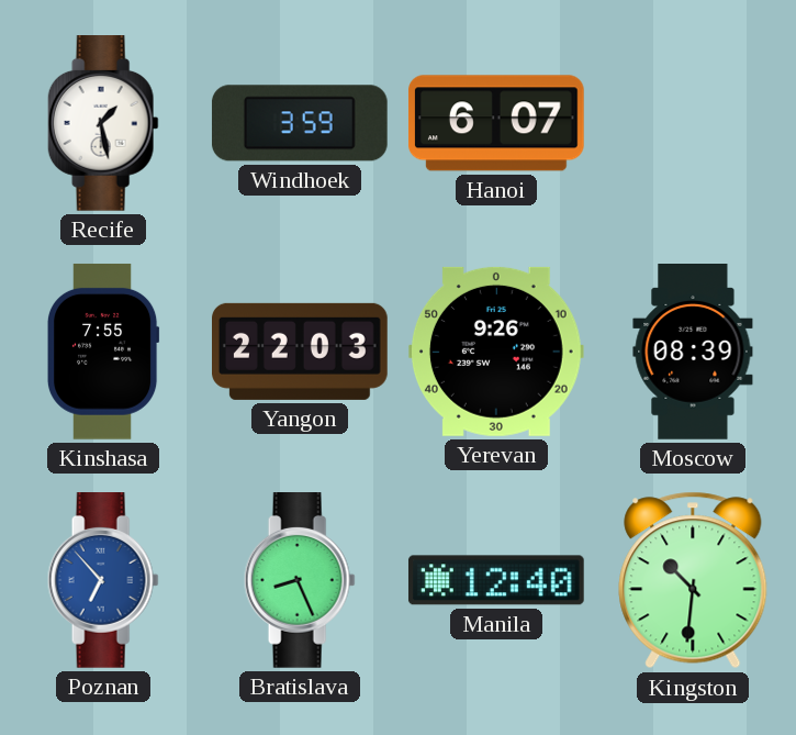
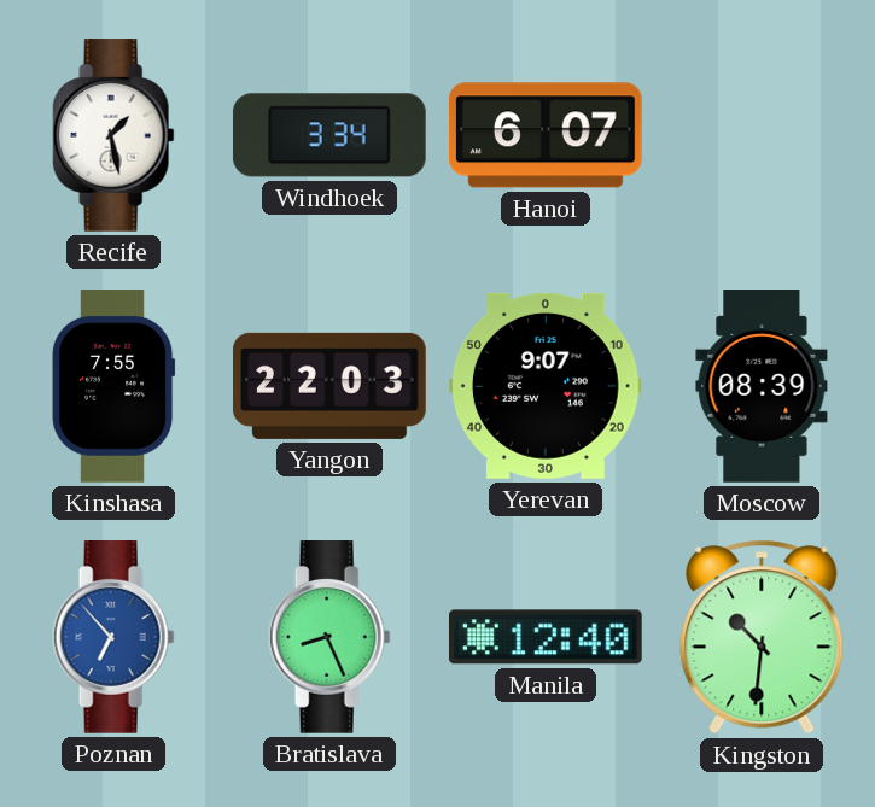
Windhoek: 3:59 -> 3:34
Yerevan: 9:26 -> 9:07
